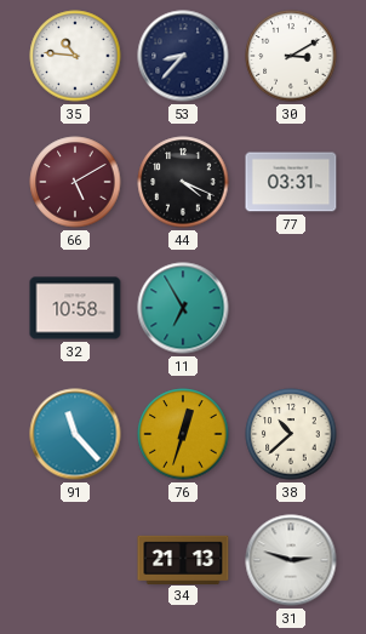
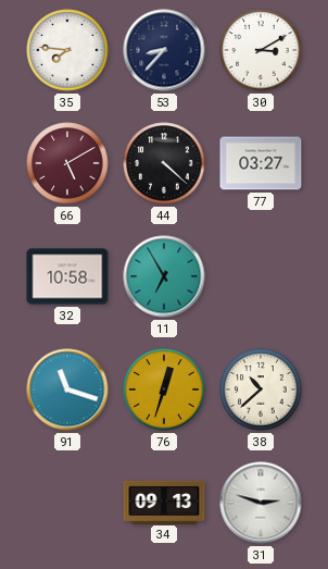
35: 10:46 -> 7:46
44: 4:19 -> 4:22
77: 03:31 -> 03:27
91: 11:23 -> 11:18
34: 21:13 -> 09:13
